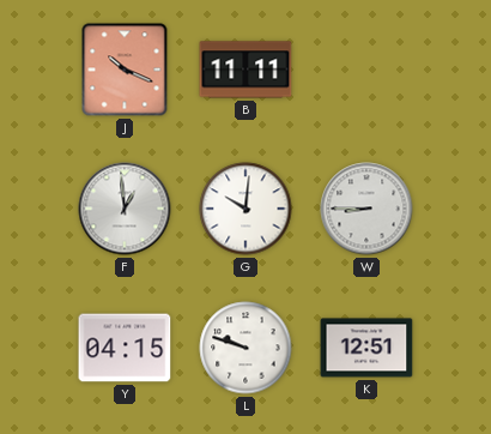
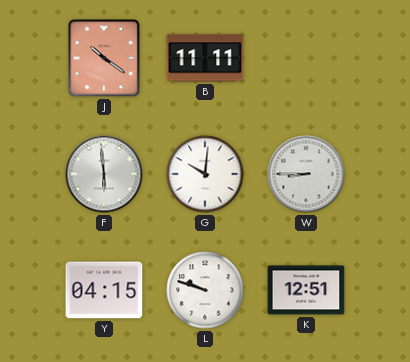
J: 10:19 -> 10:21
F: 12:59 -> 5:59
